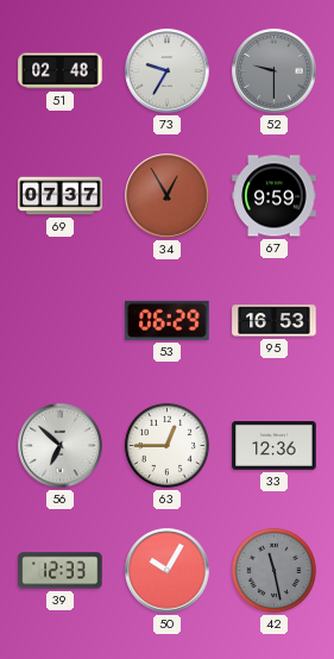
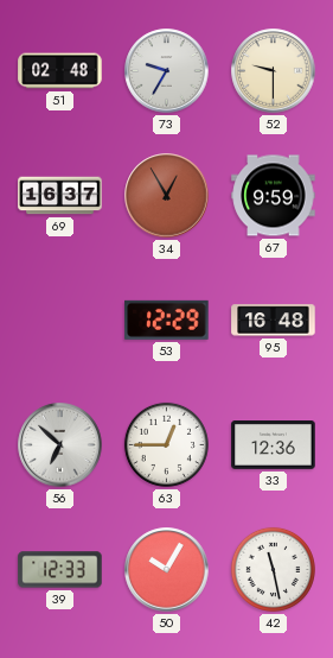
52 dial: grey -> cream
69: 07:37 -> 16:37
53: 06:29 -> 12:29
95: 16:53 -> 16:48
42 dial: grey -> white
